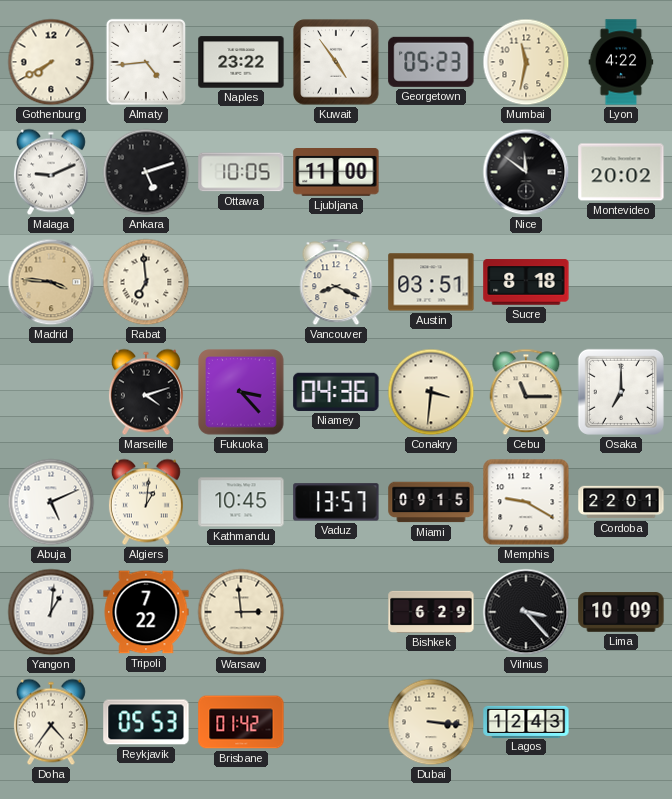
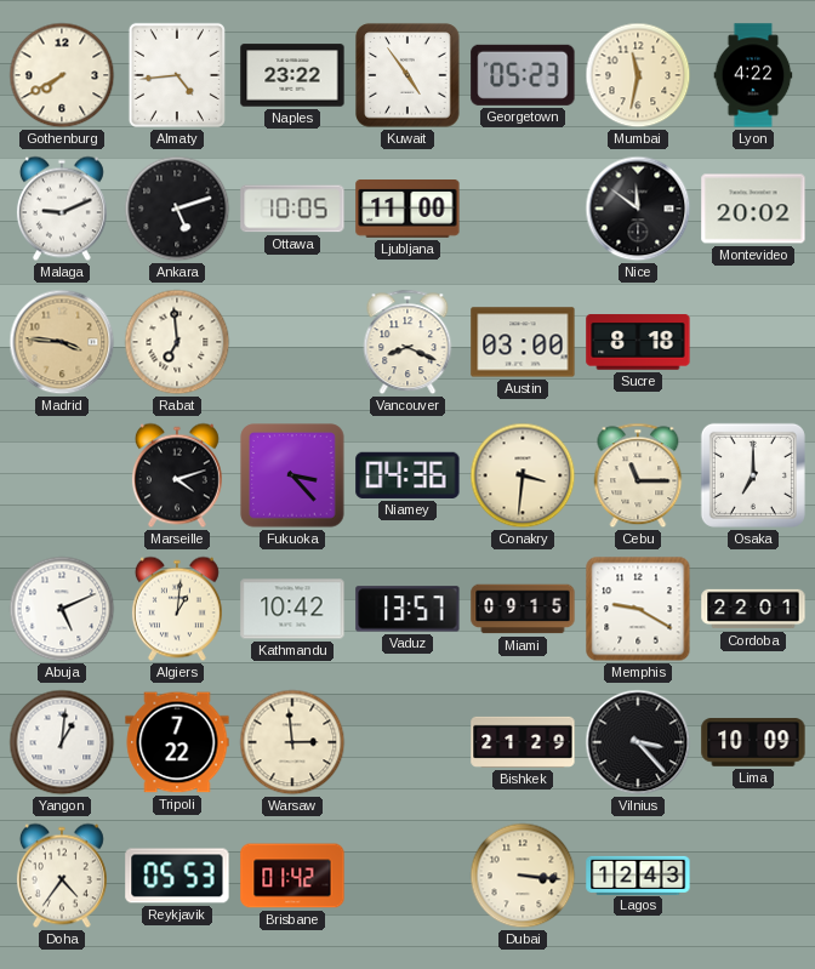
Austin: 03:51 -> 03:00
Kathmandu: 10:45 -> 10:42
Bishkek: 6:29 -> 21:29
